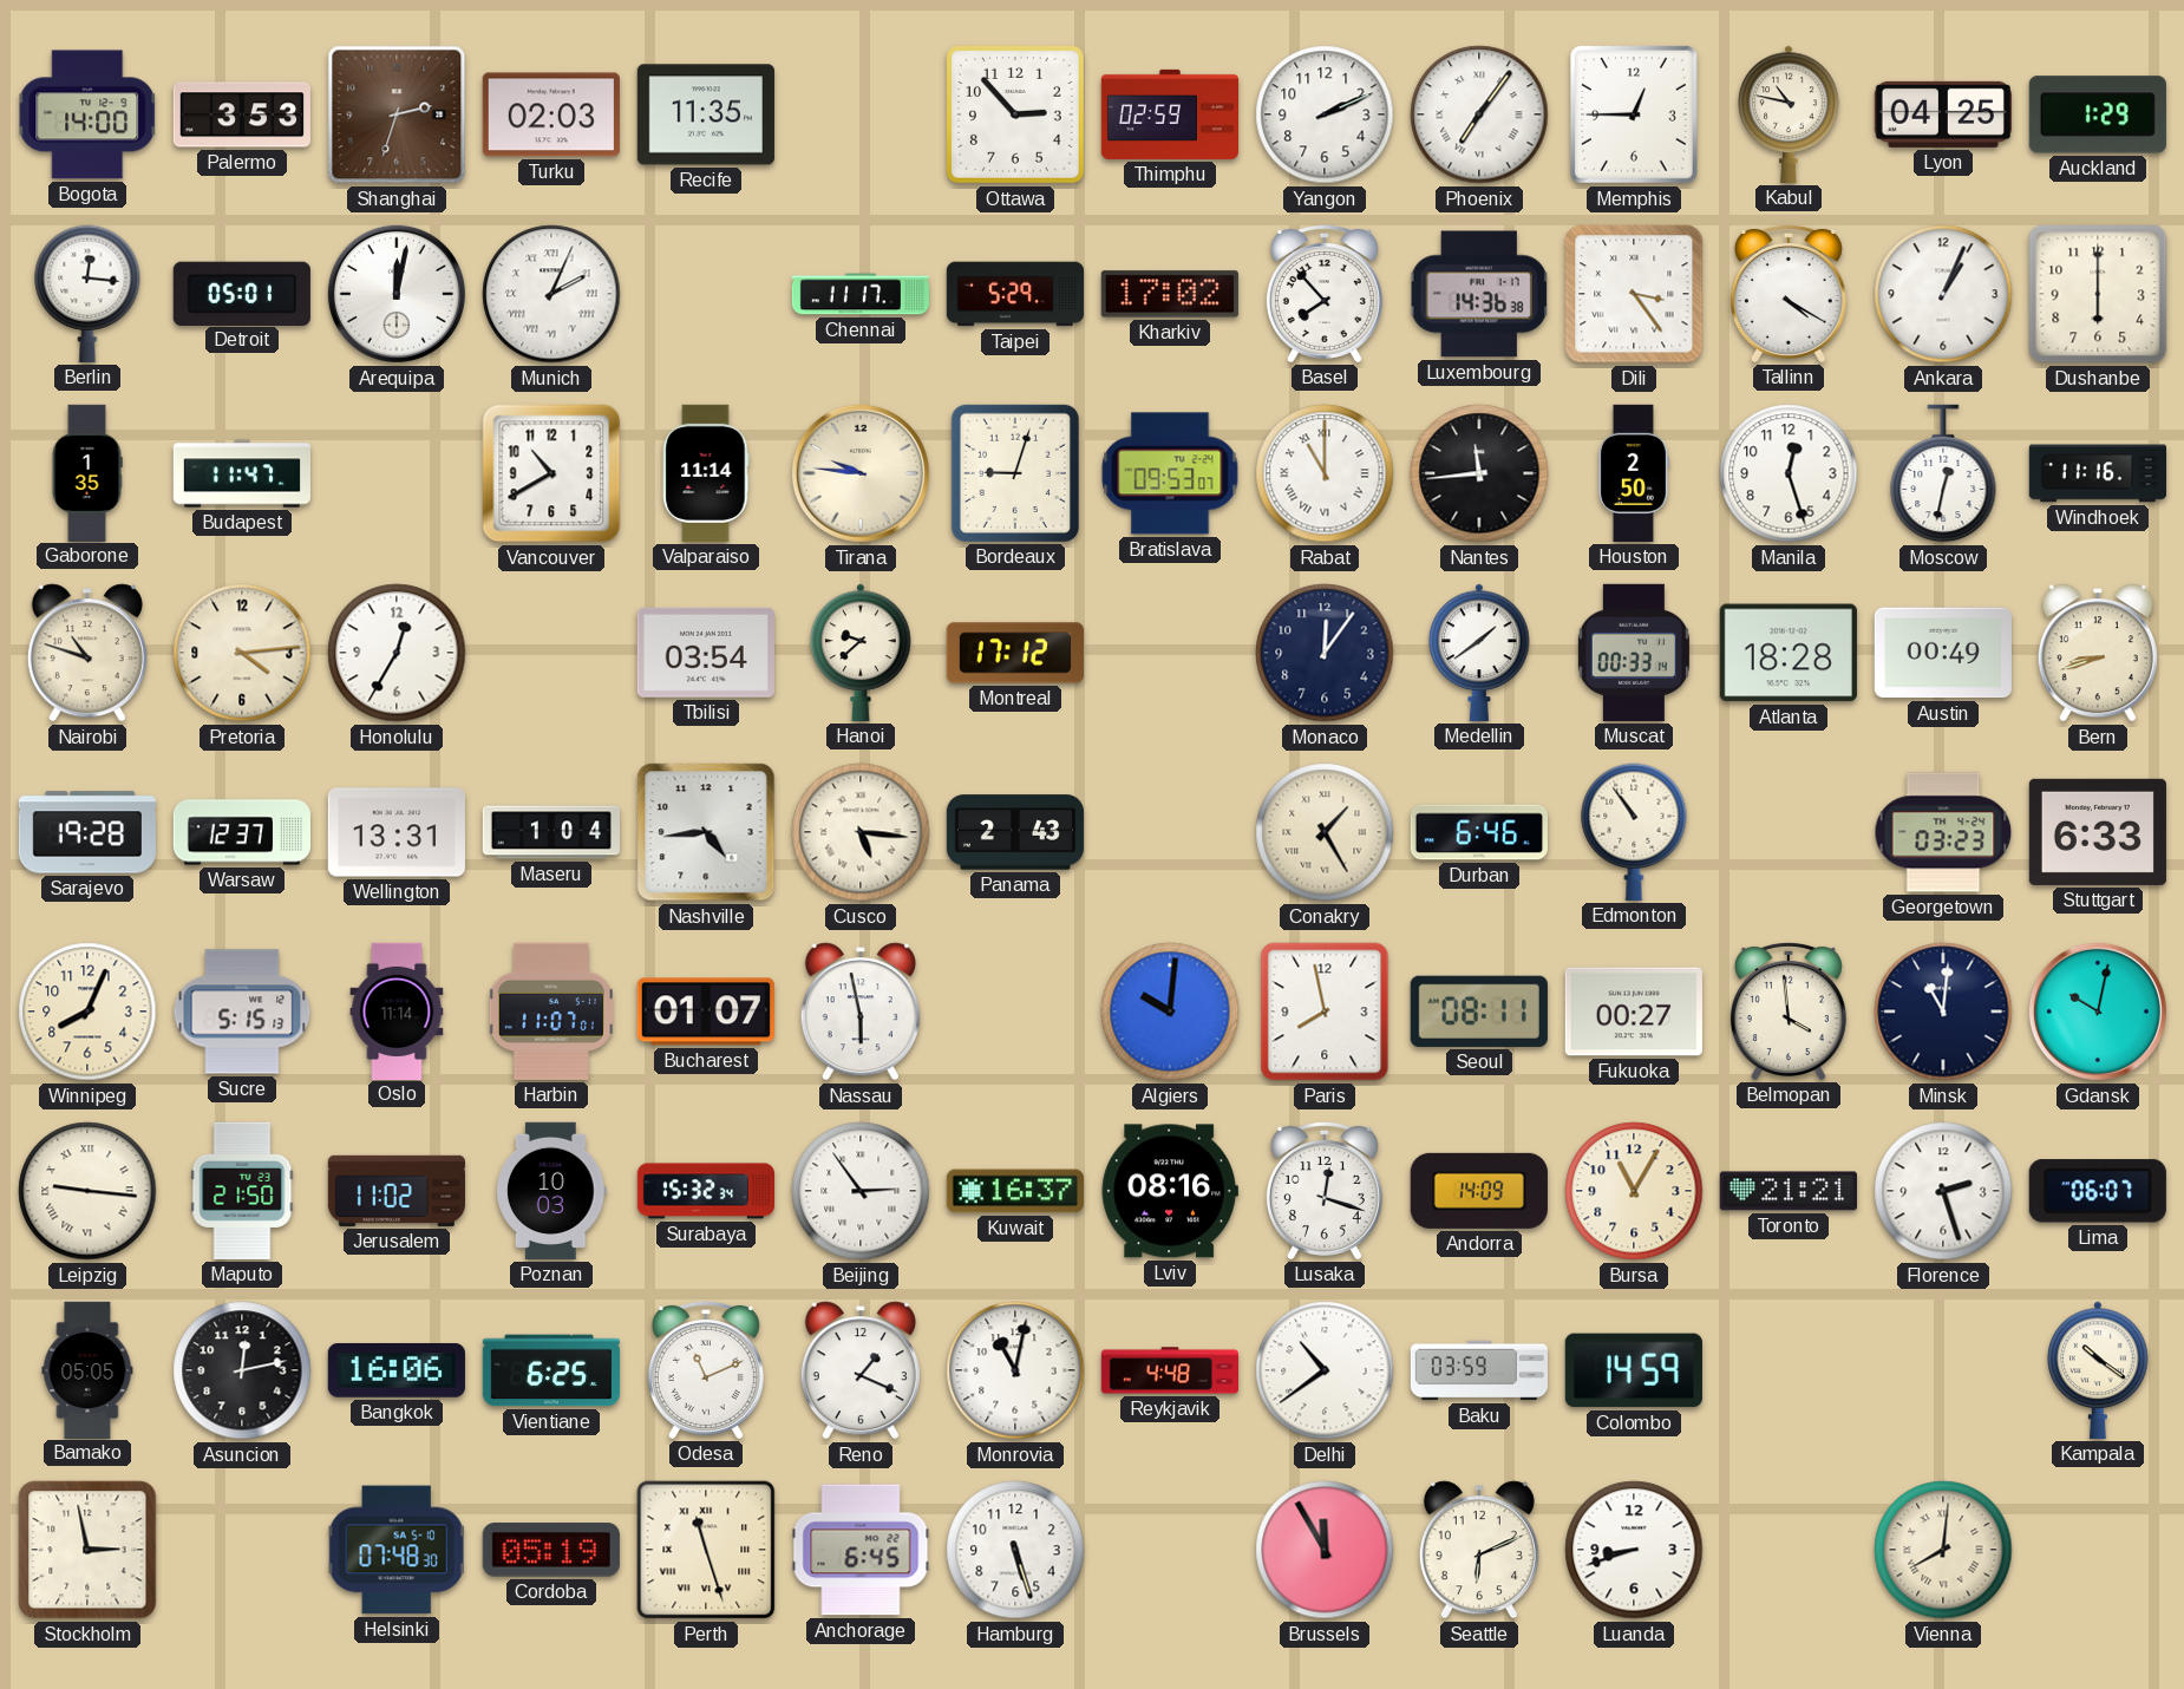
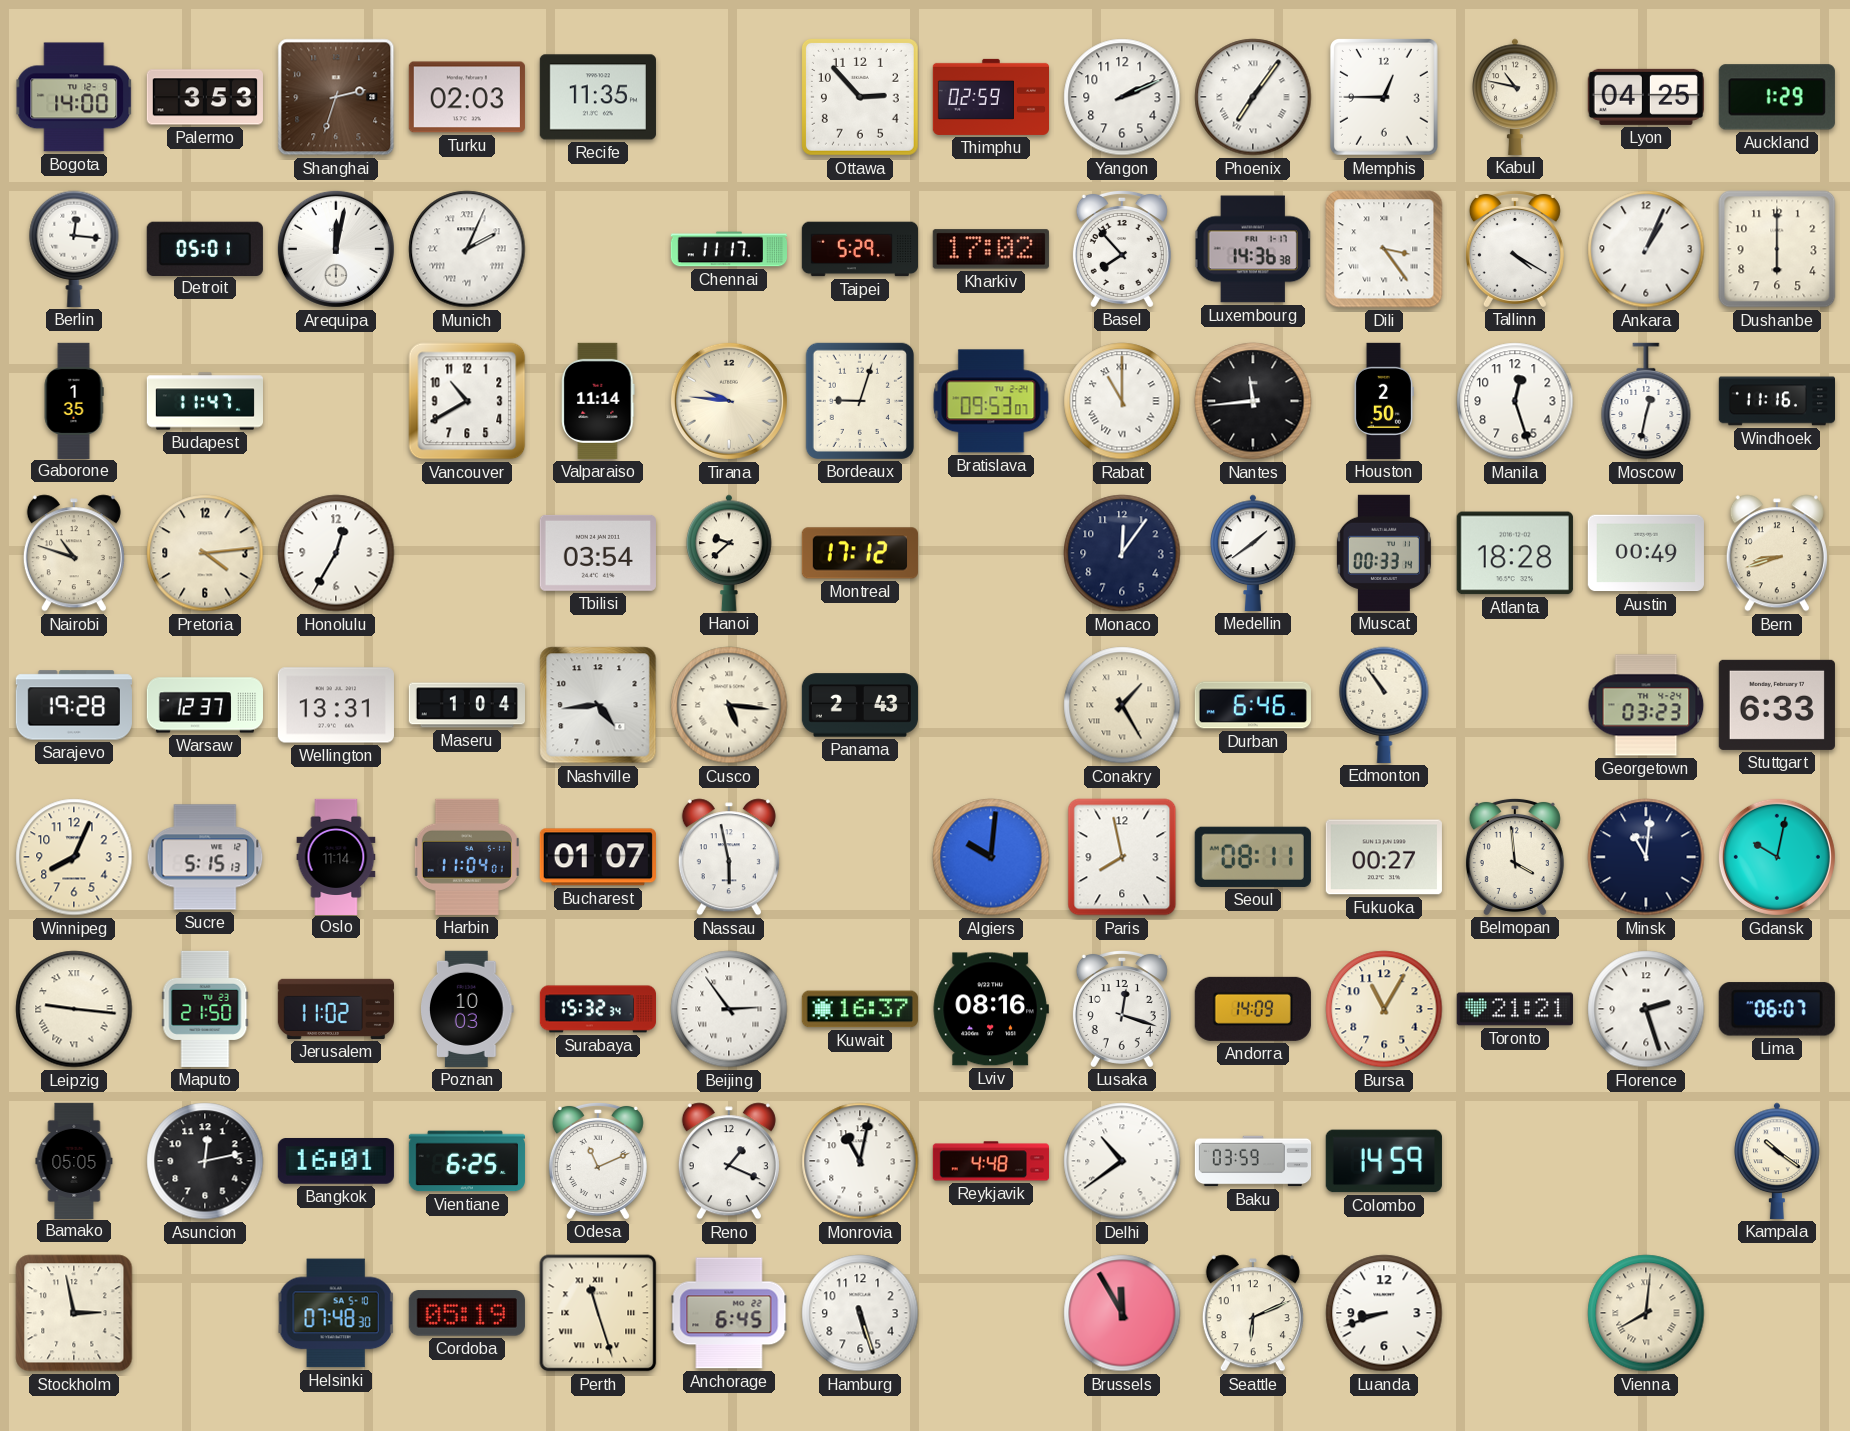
Harbin: 11:07 -> 11:04
Bangkok: 16:06 -> 16:01
